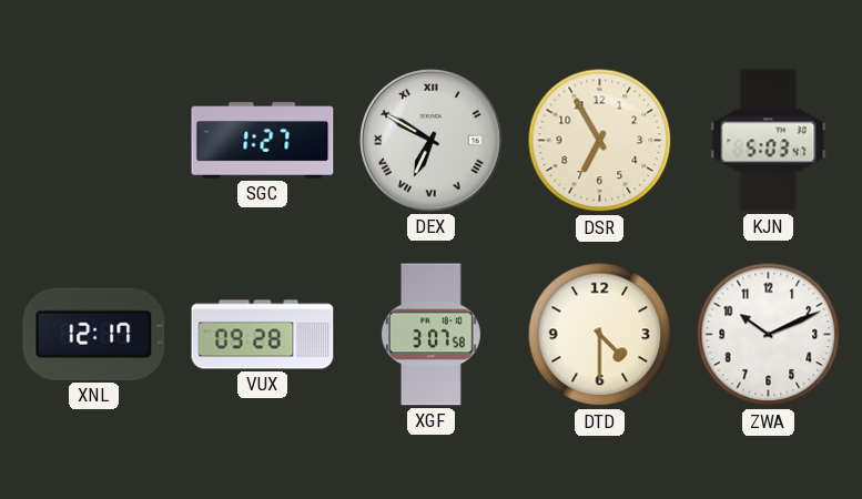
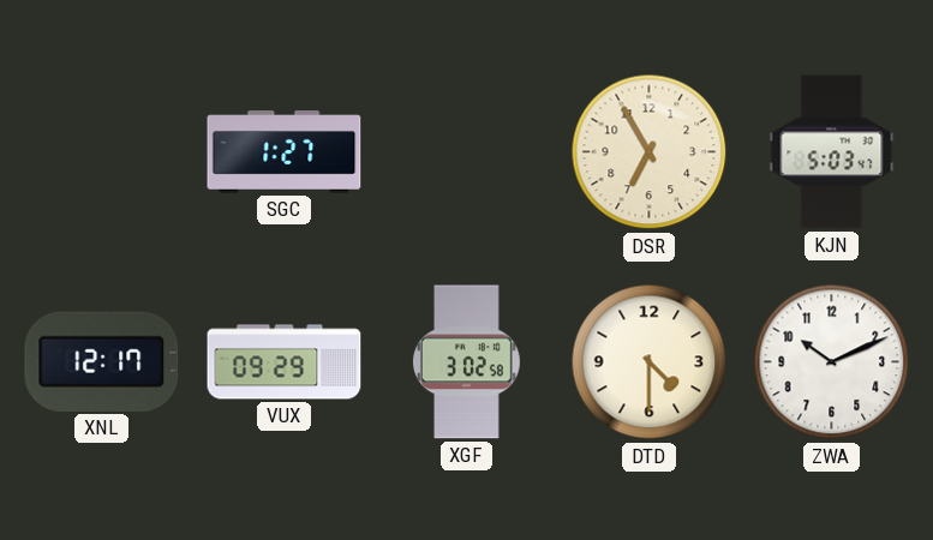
DEX: 6:50 -> none
VUX: 09:28 -> 09:29
XGF: 3:07 -> 3:02
